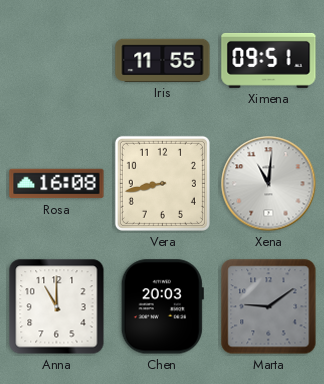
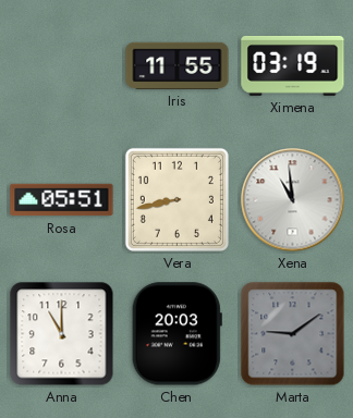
Ximena: 09:51 -> 03:19
Rosa: 16:08 -> 05:51
Xena: 11:01 -> 10:59
